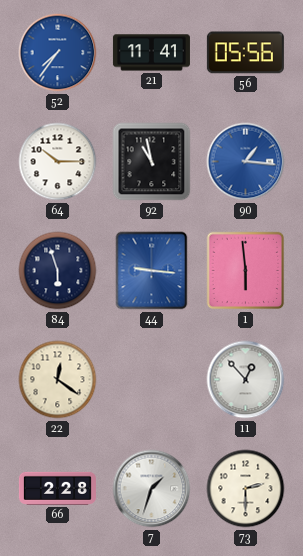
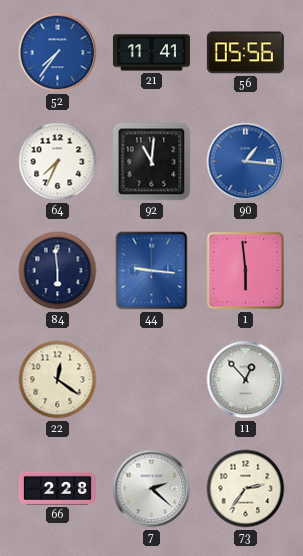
64: 10:15 -> 7:34
92: 10:58 -> 11:01
84: 5:57 -> 5:59
7: 1:33 -> 2:22
73: 2:30 -> 2:36
